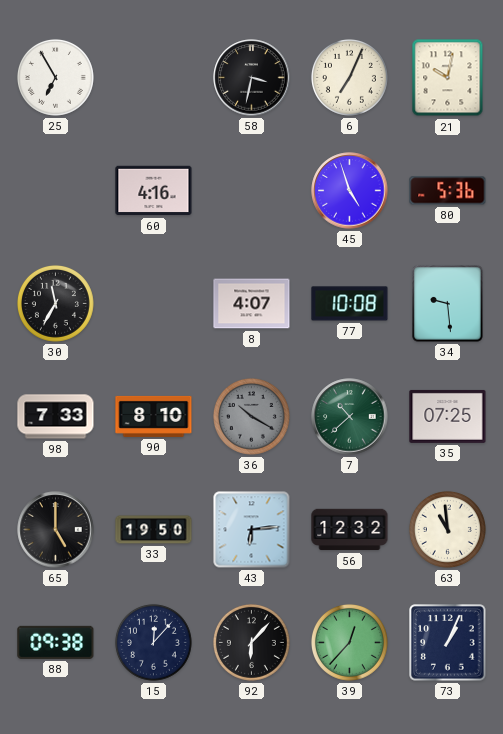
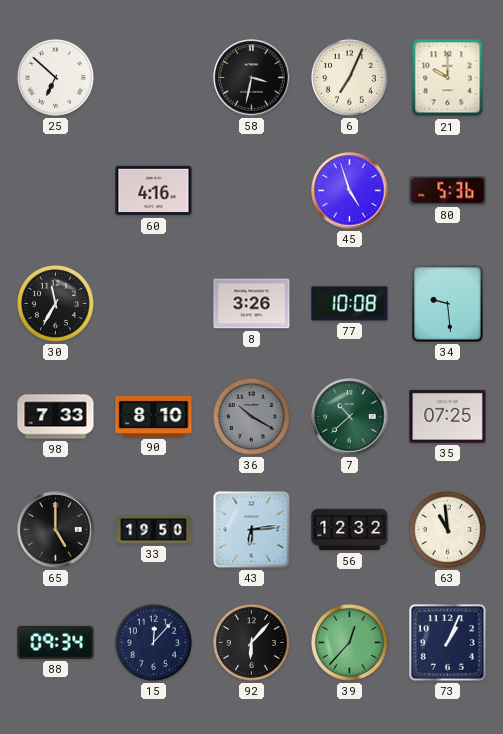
25: 6:55 -> 6:52
21: 10:02 -> 10:00
8: 4:07 -> 3:26
88: 09:38 -> 09:34
